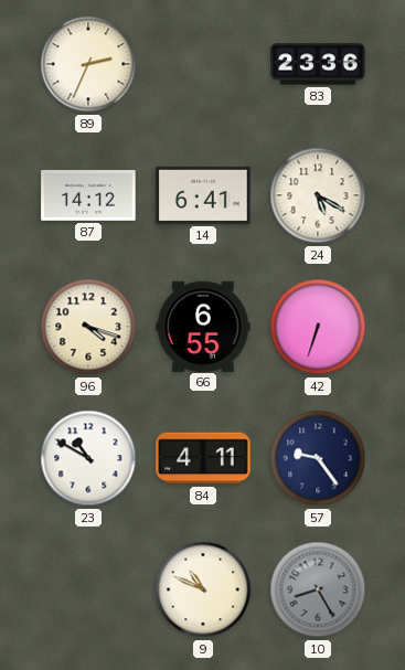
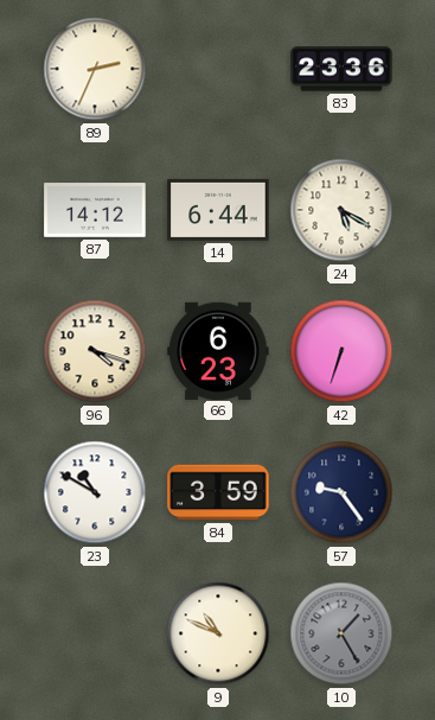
14: 6:41 -> 6:44
66: 6:55 -> 6:23
84: 4:11 -> 3:59
10: 8:25 -> 1:25
